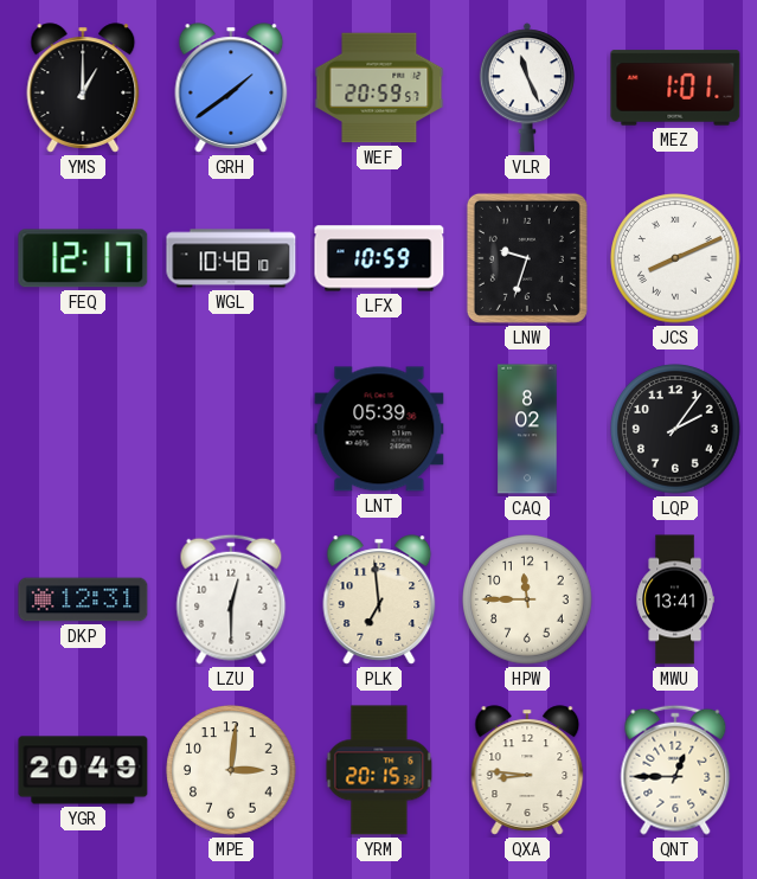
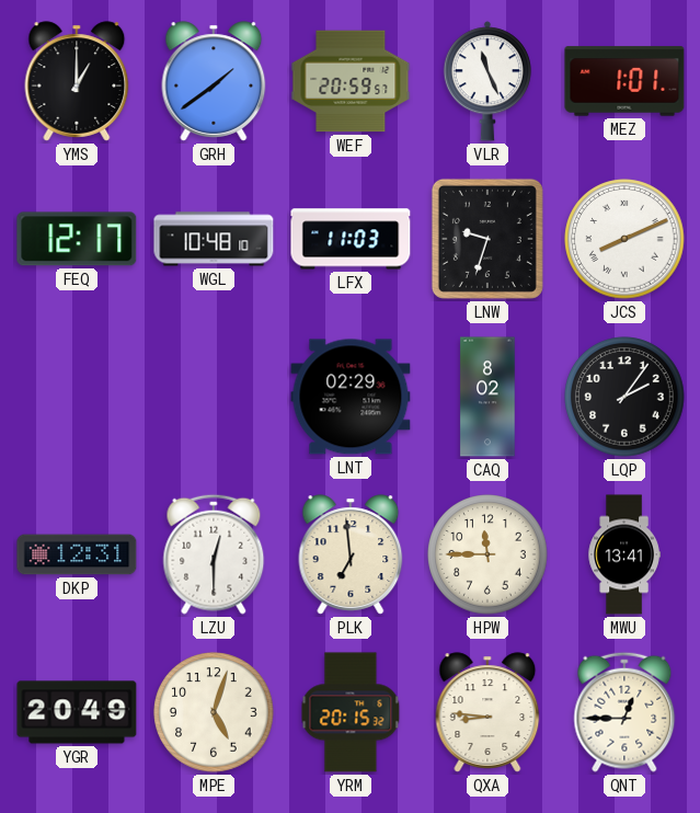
LFX: 10:59 -> 11:03
LNT: 05:39 -> 02:29
MPE: 3:01 -> 5:03
